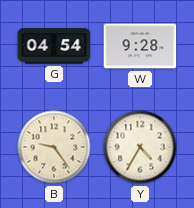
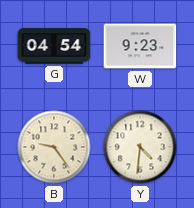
W: 9:28 -> 9:23
Y: 4:35 -> 4:31
